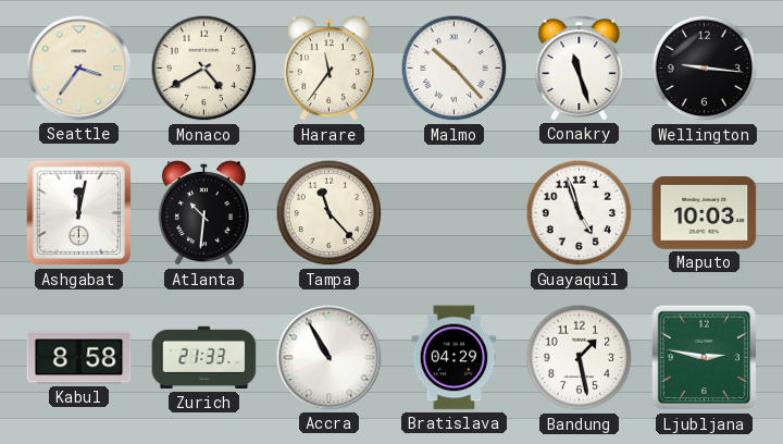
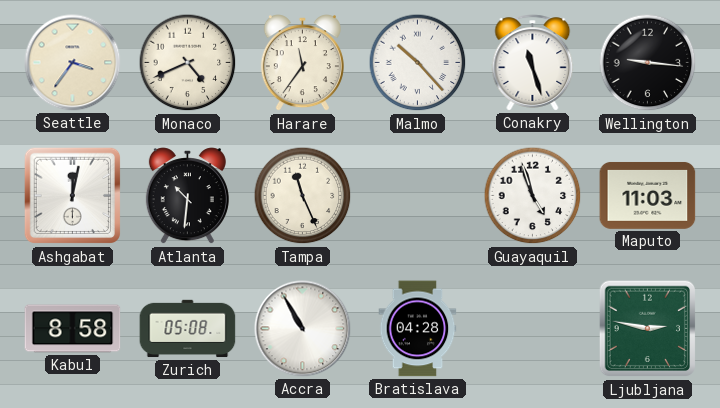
Monaco: 4:40 -> 4:41
Tampa: 11:23 -> 11:26
Maputo: 10:03 -> 11:03
Zurich: 21:33 -> 05:08
Bratislava: 04:29 -> 04:28
Bandung: 1:28 -> none
